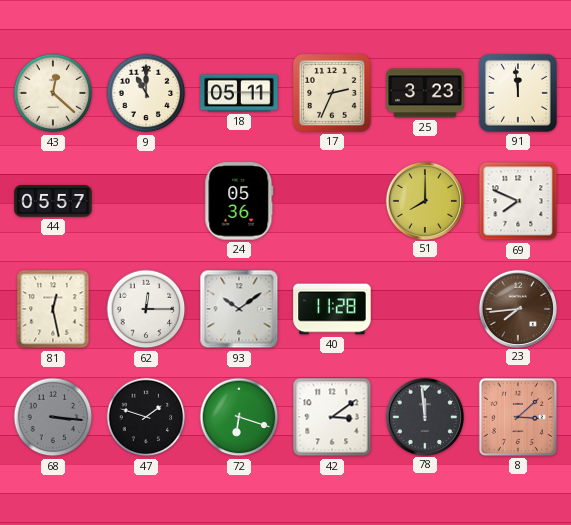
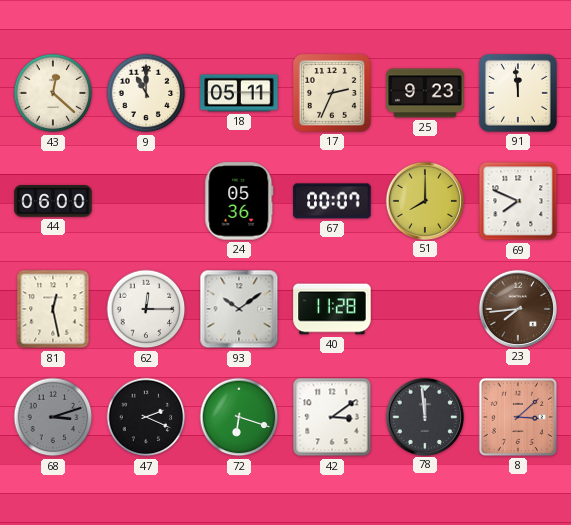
25: 3:23 -> 9:23
44: 05:57 -> 06:00
67: none -> 00:07
68: 3:16 -> 3:12
47: 1:48 -> 2:19
